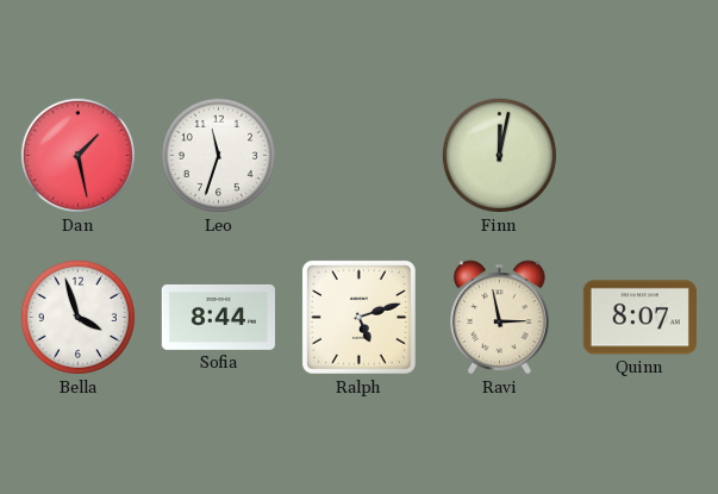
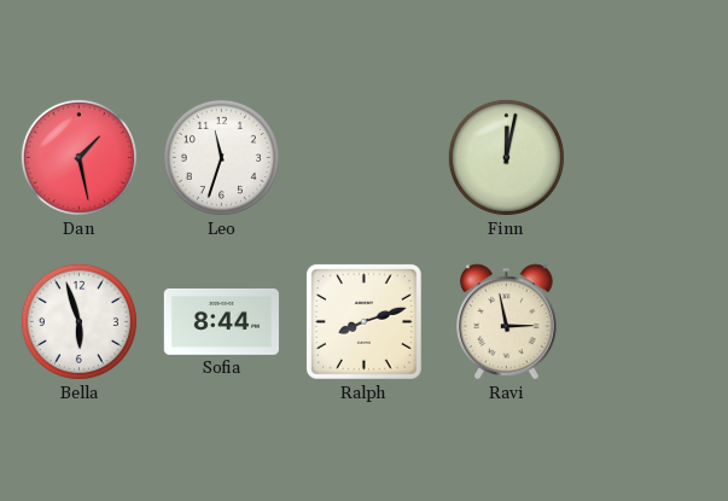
Bella: 3:57 -> 5:57
Ralph: 5:12 -> 8:12
Quinn: 8:07 -> none
